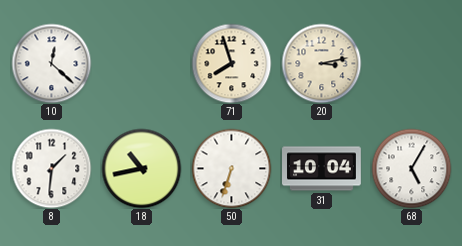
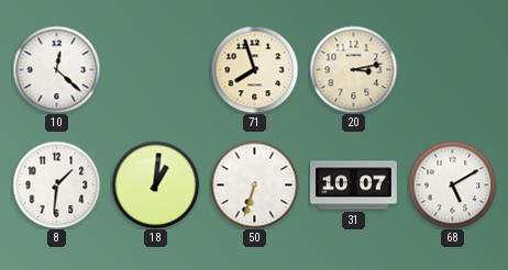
18: 10:43 -> 1:01
31: 10:04 -> 10:07
68: 5:05 -> 5:10
